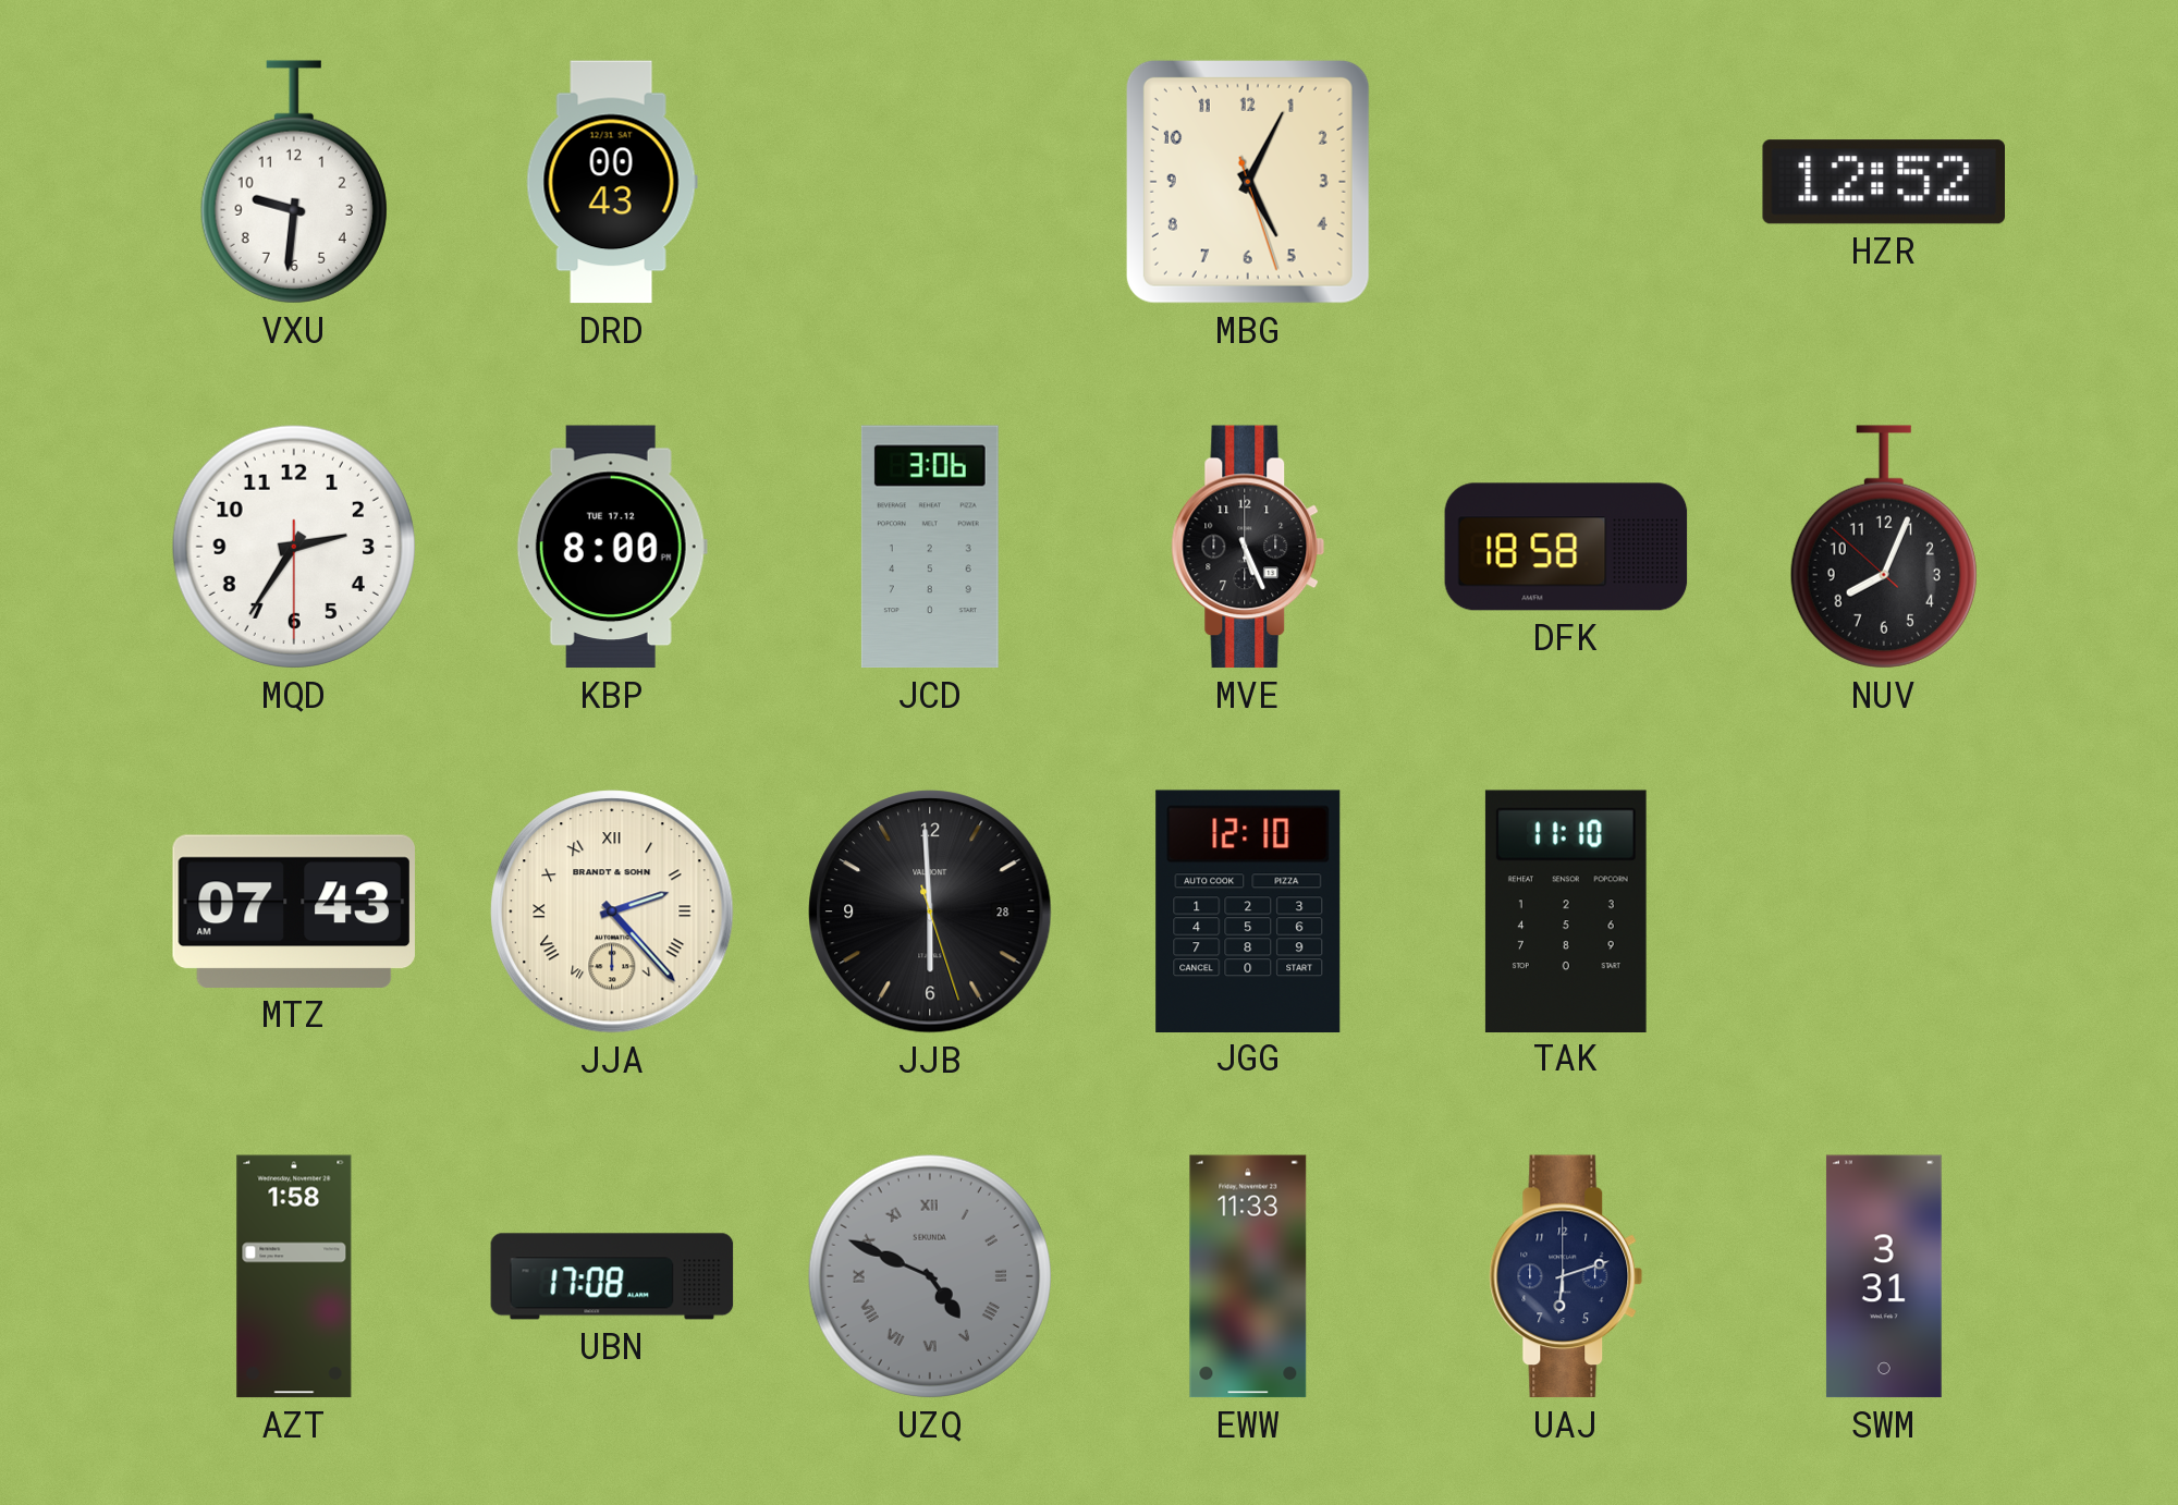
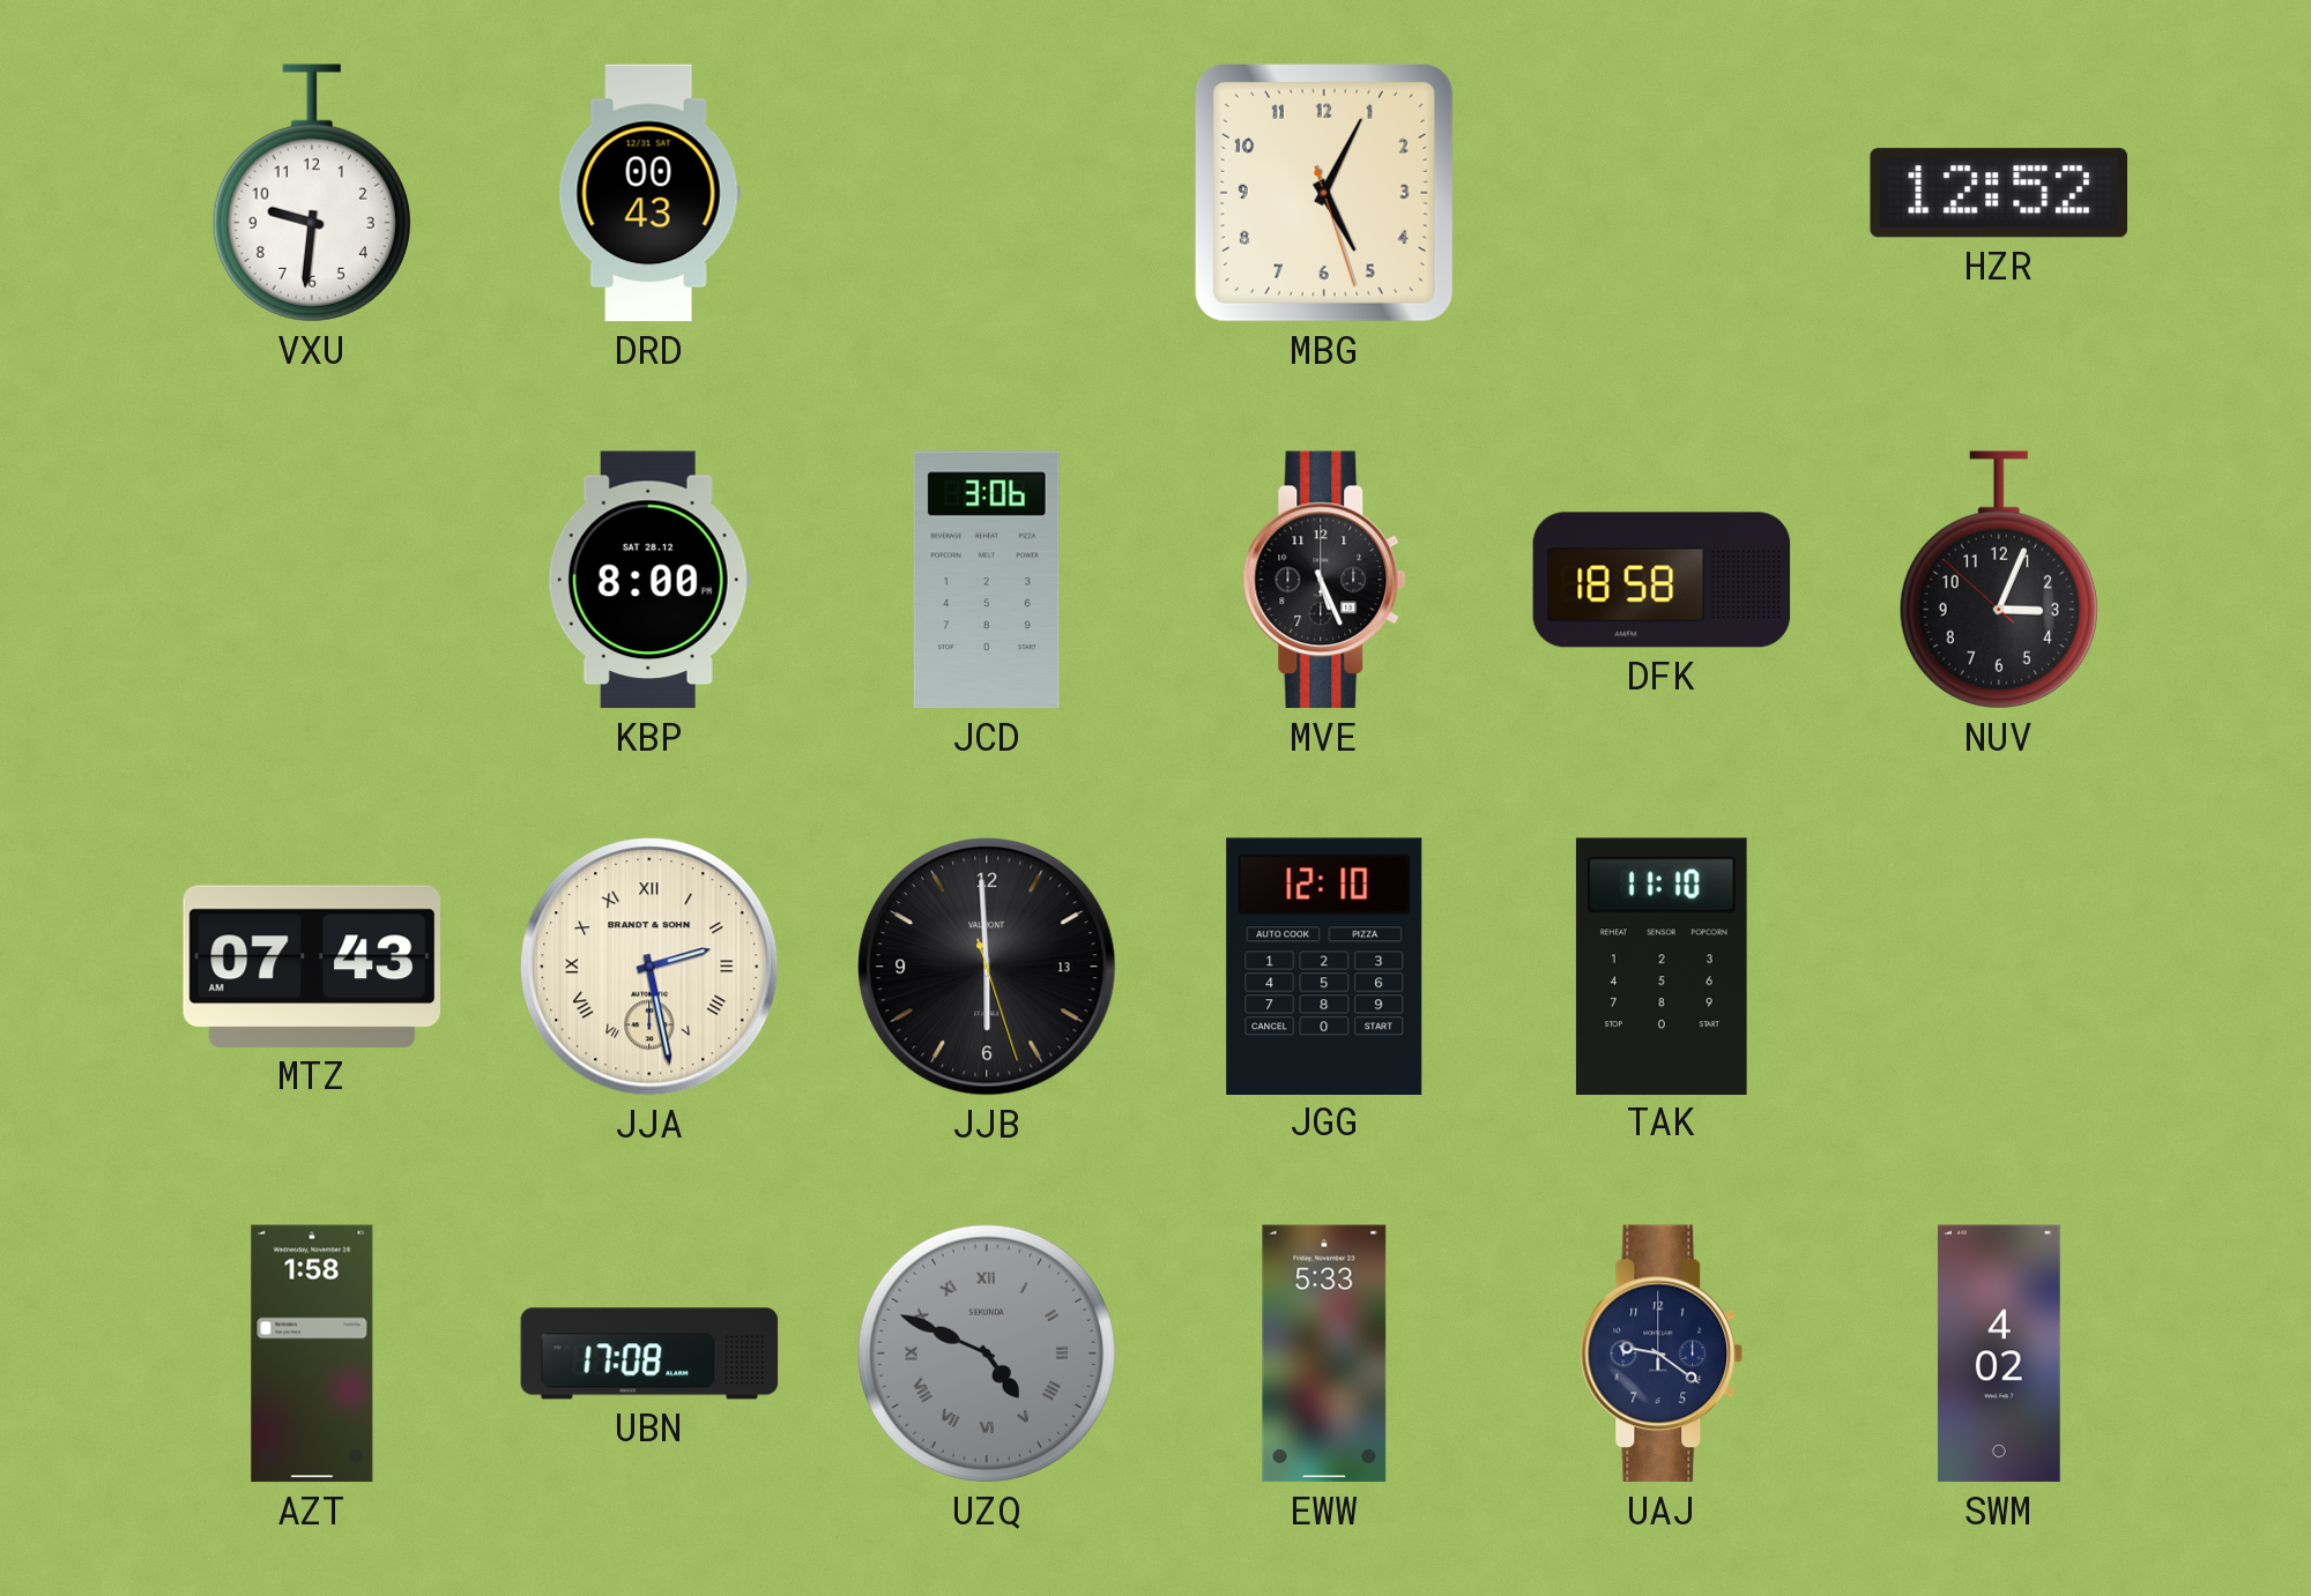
MQD: 2:35 -> none
KBP date: TUE 17.12 -> SAT 28.12
NUV: 8:03 -> 3:03
JJA: 2:23 -> 2:28
JJB date: 28 -> 13
EWW: 11:33 -> 5:33
UAJ: 6:12 -> 9:21
SWM: 3:31 -> 4:02
